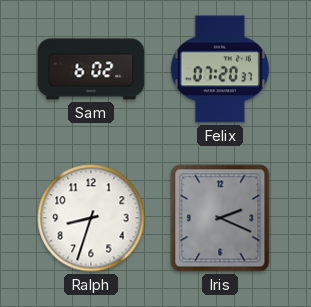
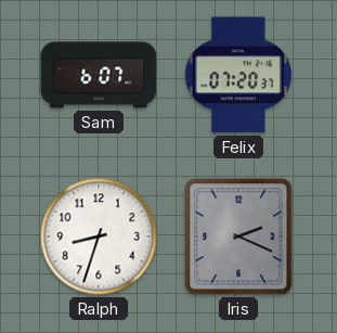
Sam: 6:02 -> 6:07
